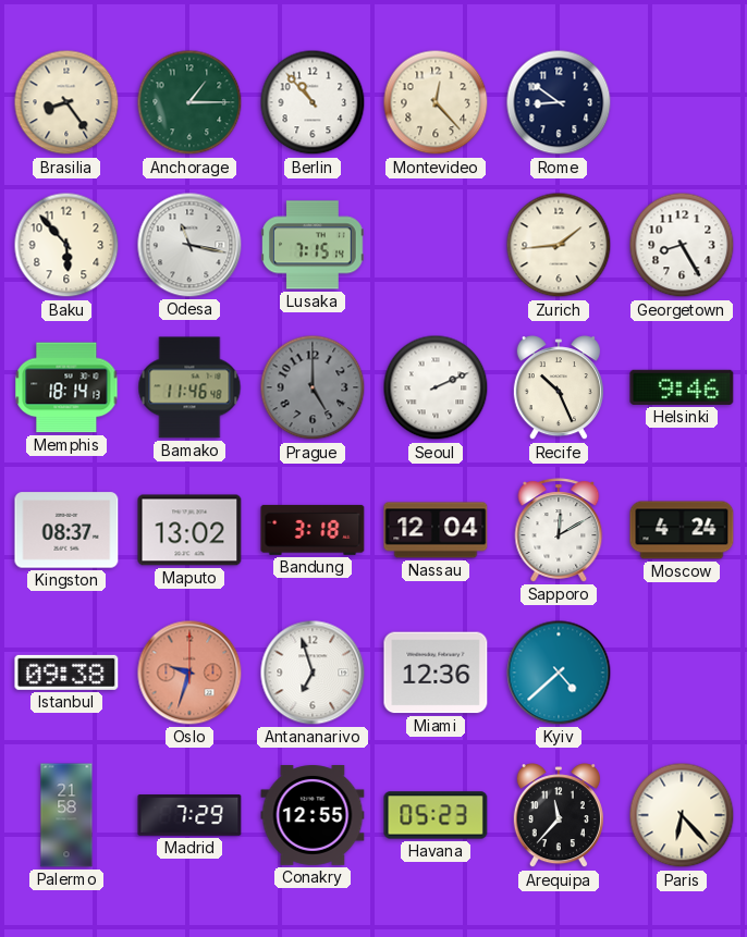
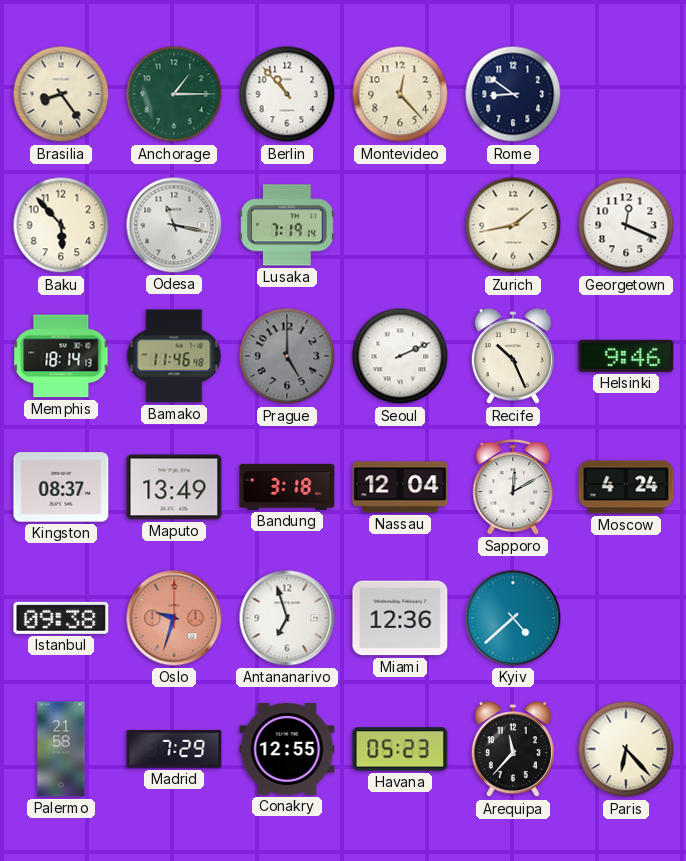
Lusaka: 7:15 -> 7:19
Zurich: 1:44 -> 1:43
Georgetown: 8:25 -> 12:19
Maputo: 13:02 -> 13:49
